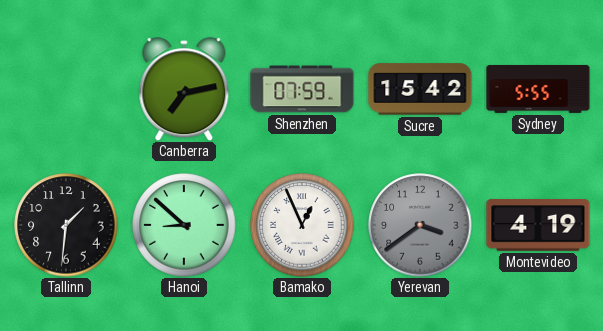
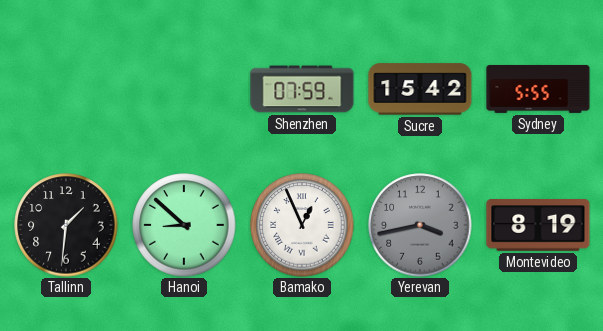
Canberra: 7:13 -> none
Yerevan: 3:39 -> 3:43
Montevideo: 4:19 -> 8:19
